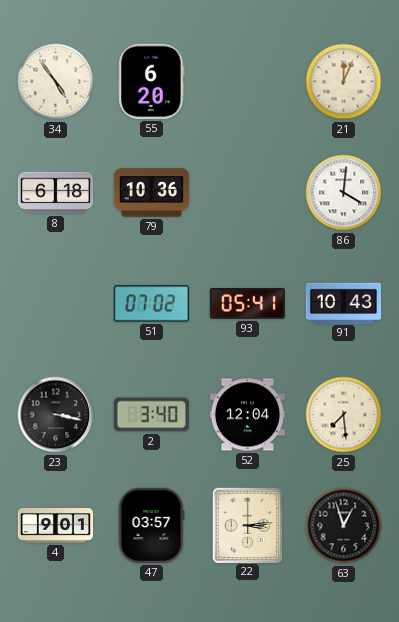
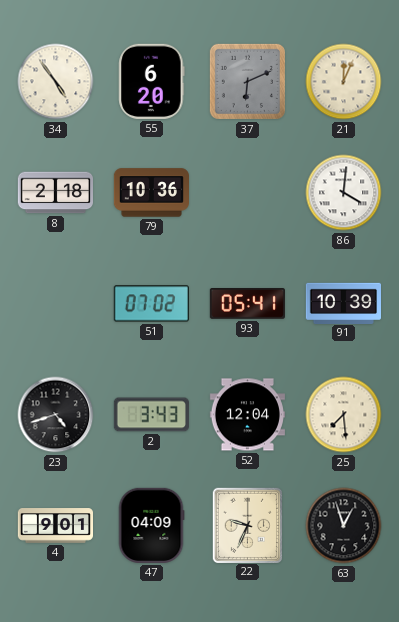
37: none -> 6:11
8: 6:18 -> 2:18
91: 10:43 -> 10:39
23: 3:17 -> 4:42
2: 3:40 -> 3:43
47: 03:57 -> 04:09
22: 3:14 -> 9:34
